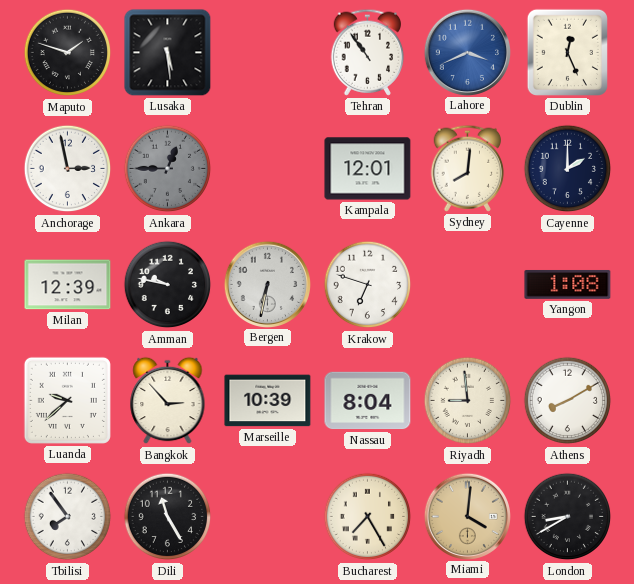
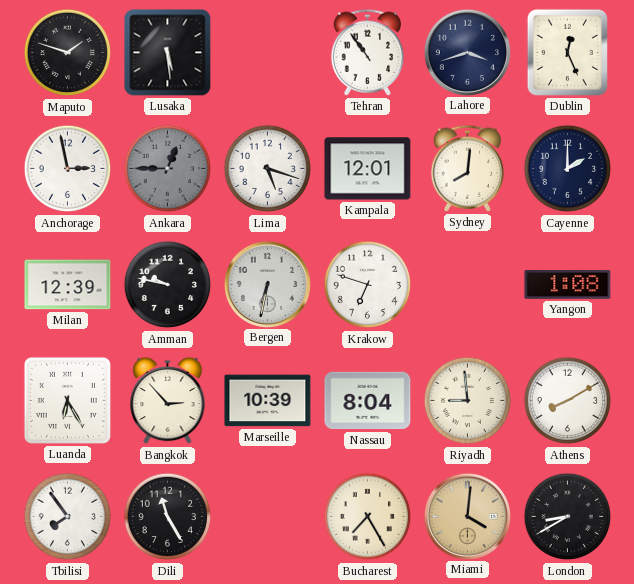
Lahore: 3:41 -> 3:42
Lahore dial: blue -> navy
Lima: none -> 5:18
Luanda: 9:38 -> 6:25
